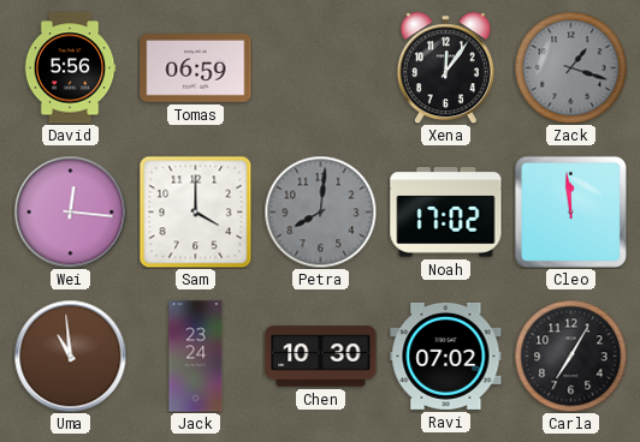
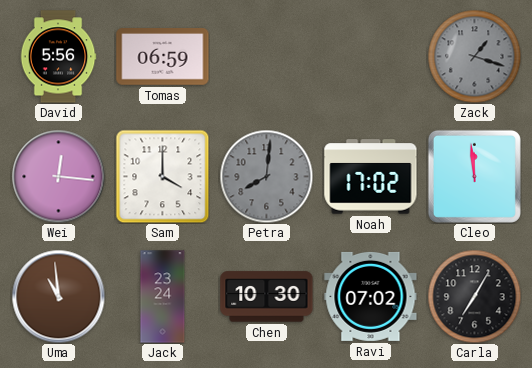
Xena: 12:06 -> none
